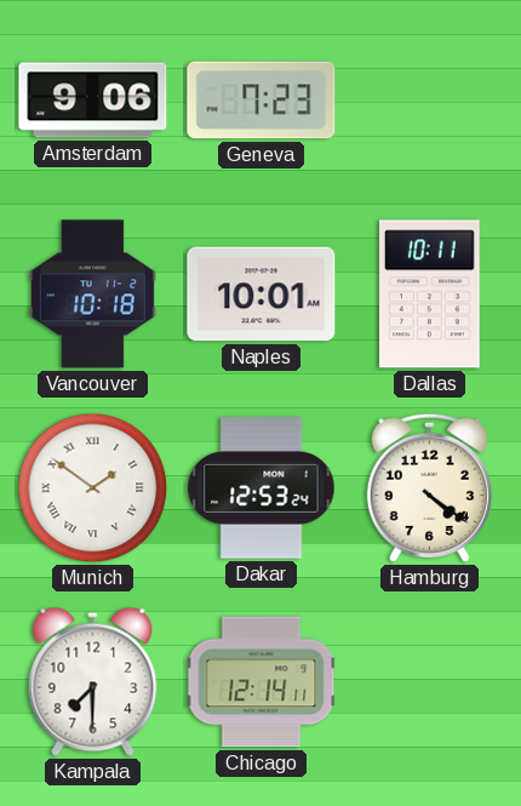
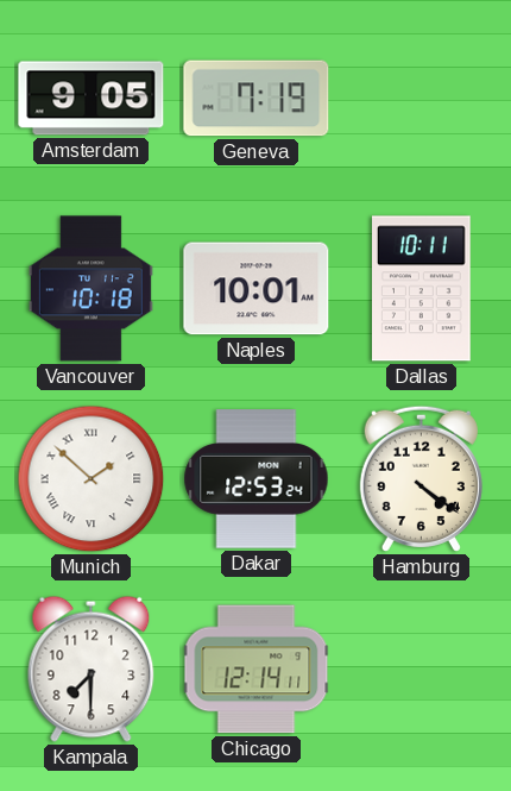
Amsterdam: 9:06 -> 9:05
Geneva: 7:23 -> 7:19
Munich: 1:51 -> 1:52
